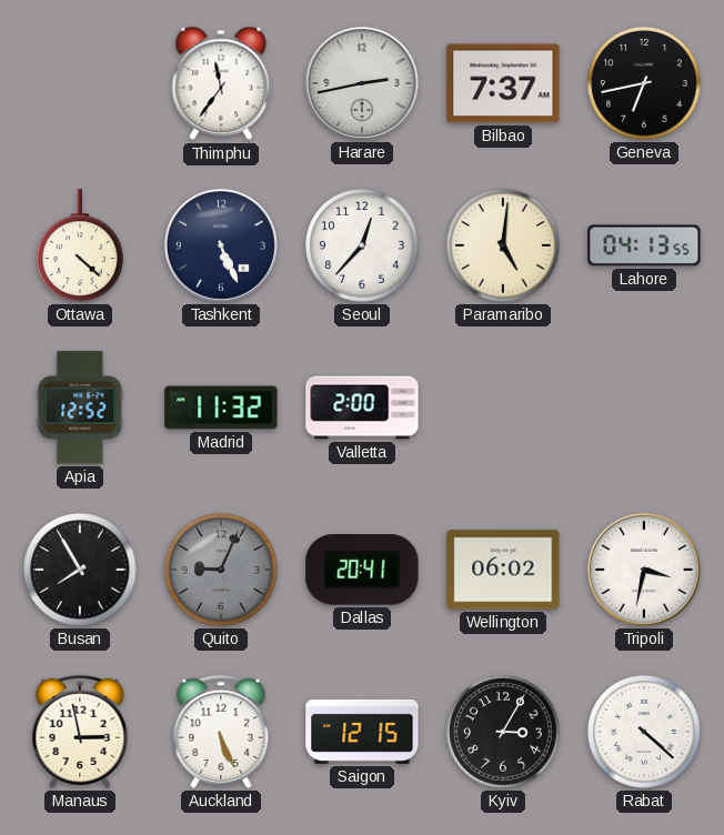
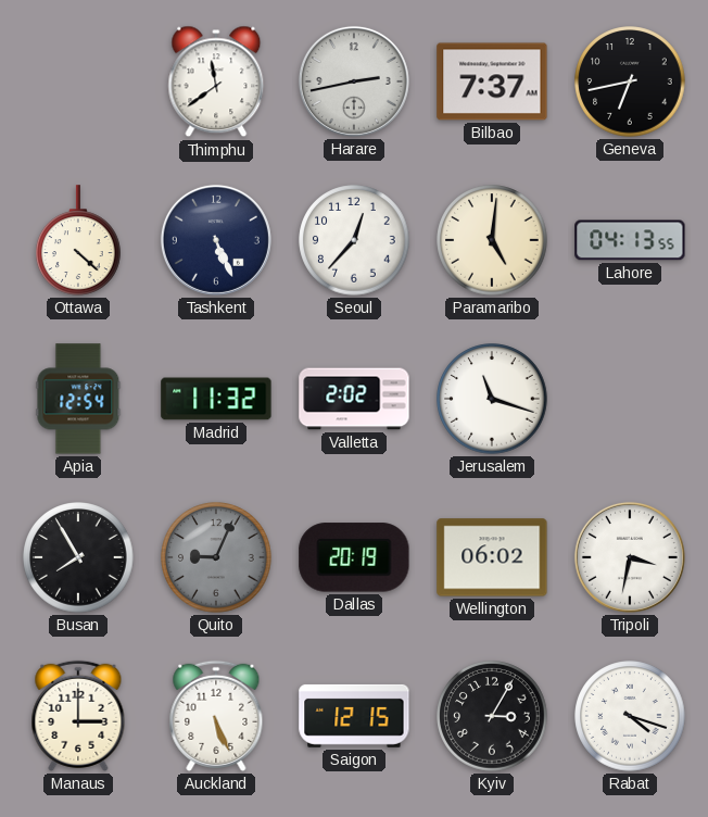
Thimphu: 11:36 -> 11:39
Apia: 12:52 -> 12:54
Valletta: 2:00 -> 2:02
Jerusalem: none -> 11:18
Dallas: 20:41 -> 20:19
Manaus: 2:58 -> 3:00
Rabat: 4:22 -> 4:18
